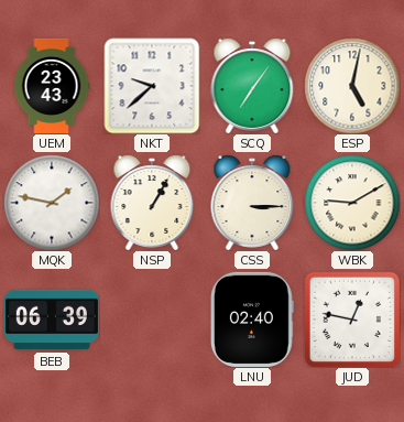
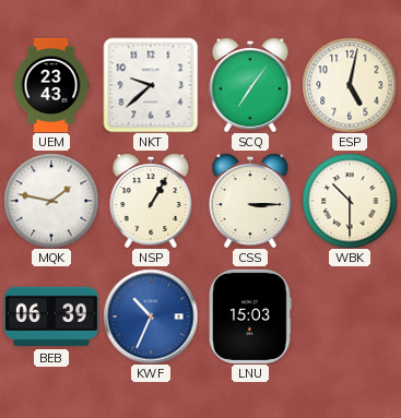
WBK: 9:10 -> 10:30
KWF: none -> 10:34
LNU: 02:40 -> 15:03
JUD: 12:47 -> none
